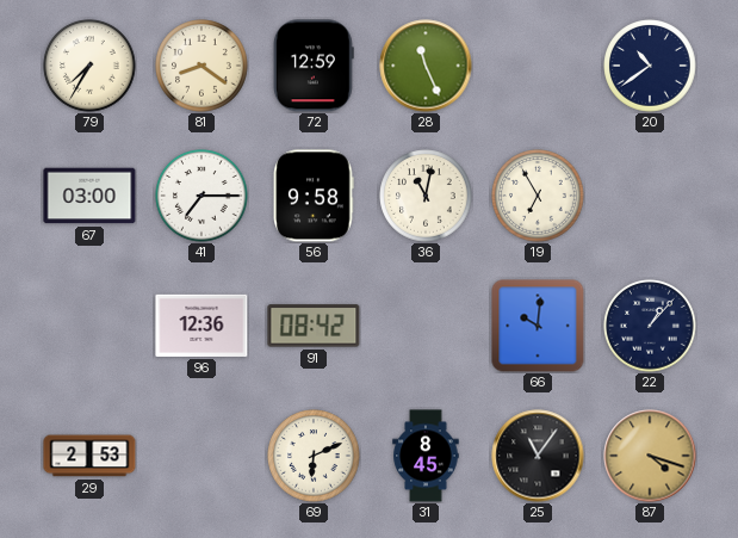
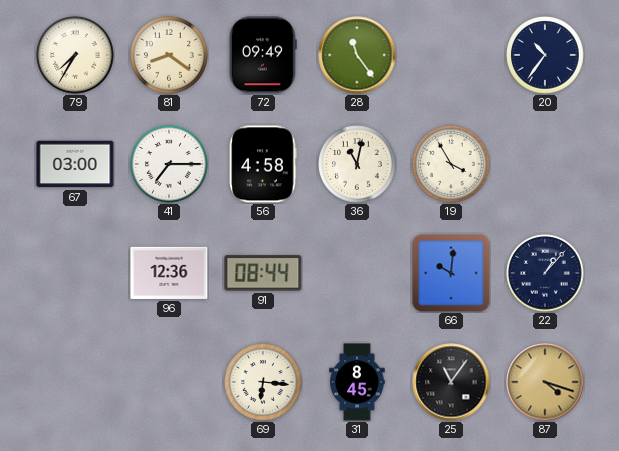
72: 12:59 -> 09:49
28: 11:26 -> 11:24
20: 10:39 -> 10:36
56: 9:58 -> 4:58
19: 6:55 -> 3:55
91: 08:42 -> 08:44
29: 2:53 -> none
69: 6:11 -> 6:16
